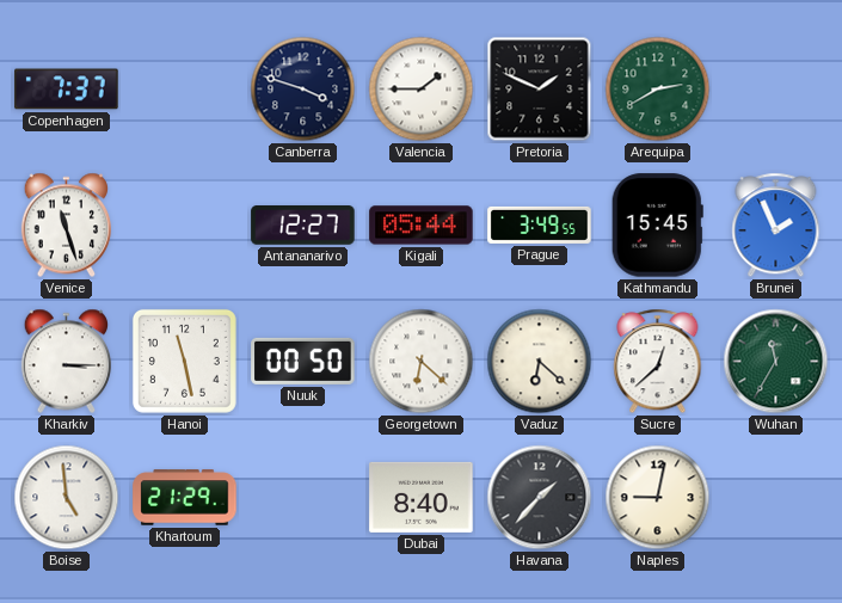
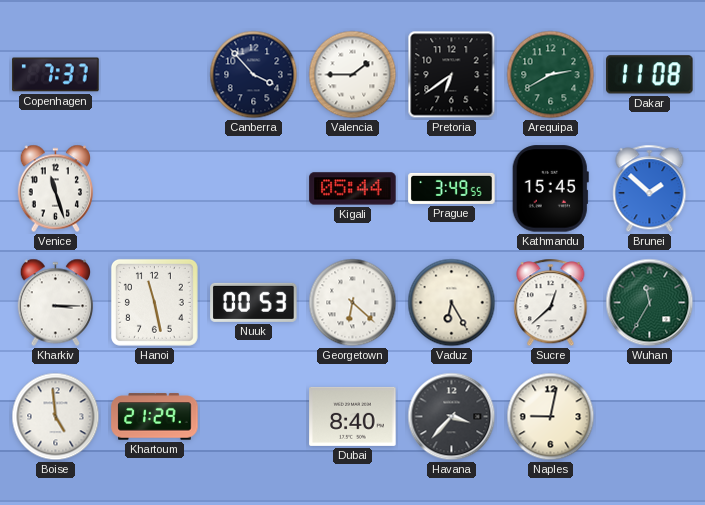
Canberra: 3:48 -> 3:53
Pretoria: 1:49 -> 6:39
Dakar: none -> 11:08
Antananarivo: 12:27 -> none
Brunei: 1:56 -> 1:52
Nuuk: 00:50 -> 00:53
Vaduz: 6:22 -> 6:25
Havana: 1:37 -> 3:37
